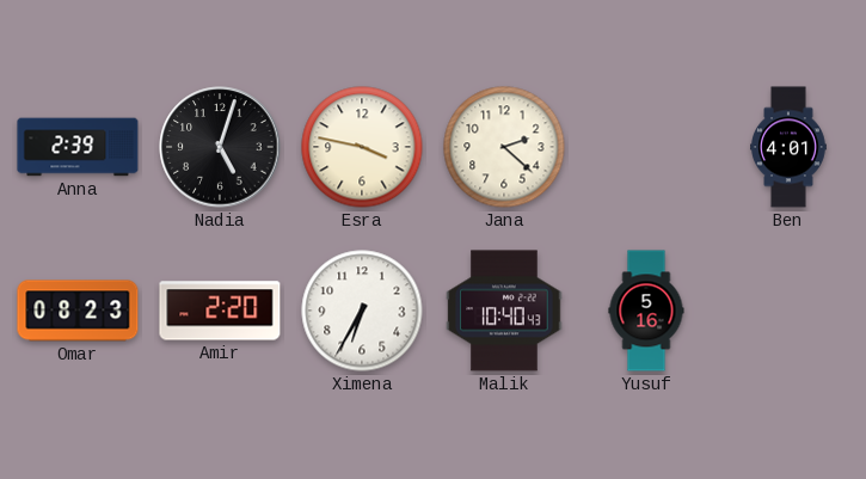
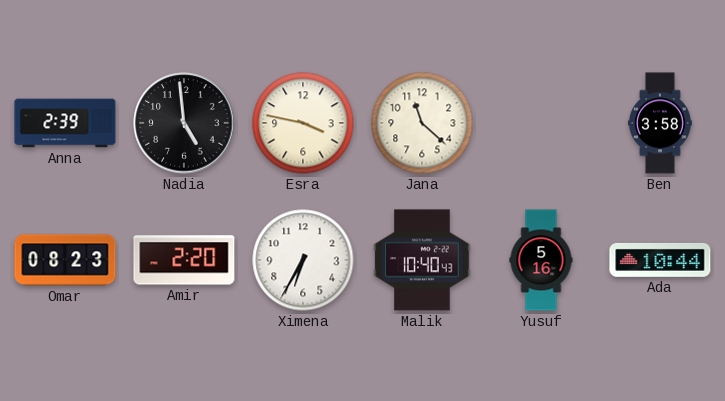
Nadia: 5:03 -> 4:59
Jana: 2:22 -> 11:22
Ben: 4:01 -> 3:58
Ada: none -> 10:44
